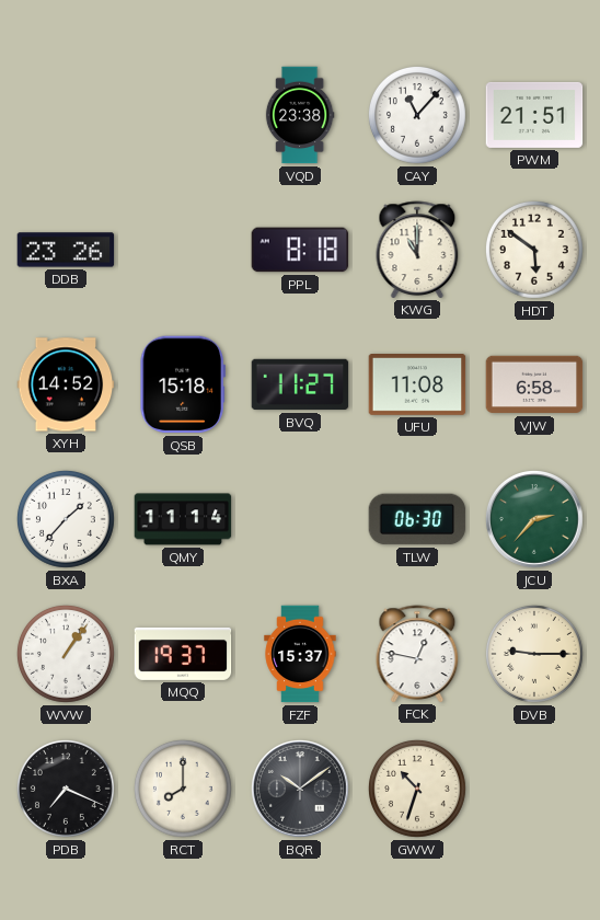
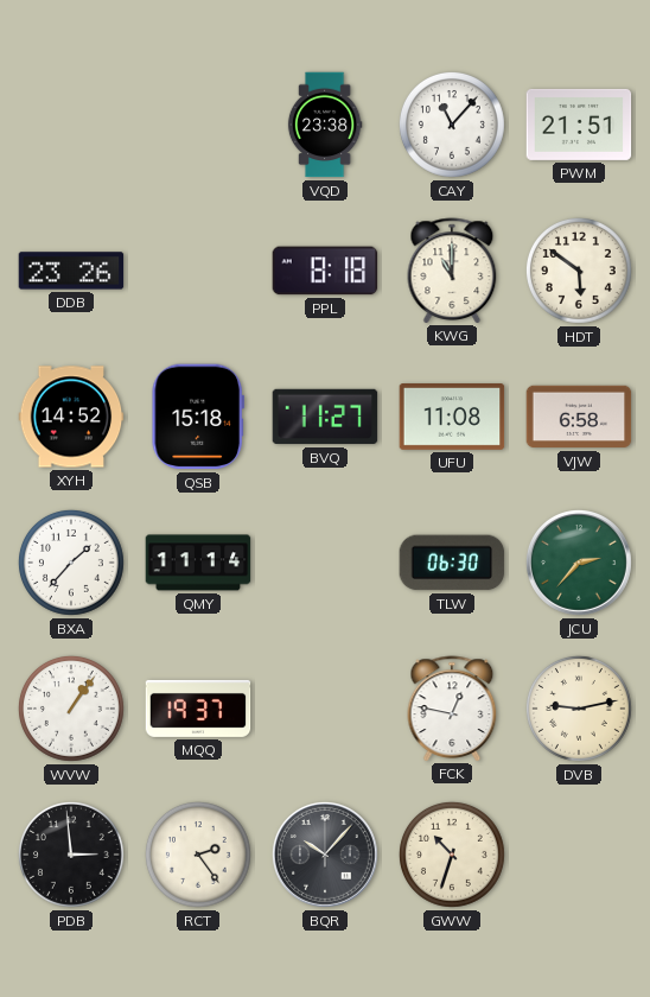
FZF: 15:37 -> none
DVB: 9:15 -> 9:13
PDB: 7:19 -> 2:59
RCT: 8:00 -> 2:24
BQR: 10:09 -> 10:07
